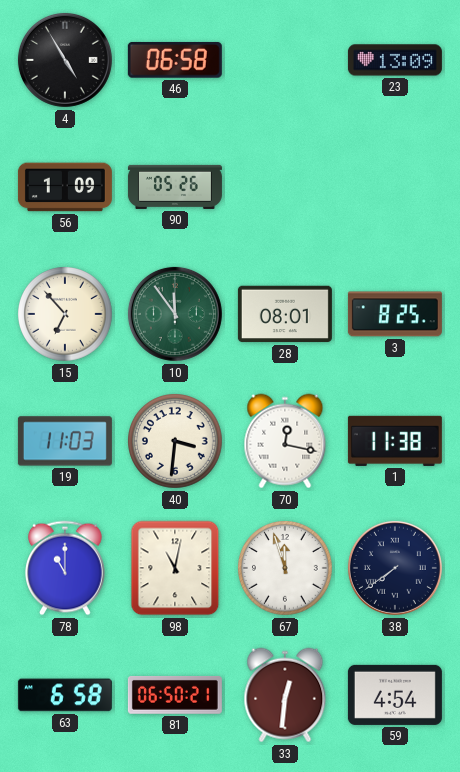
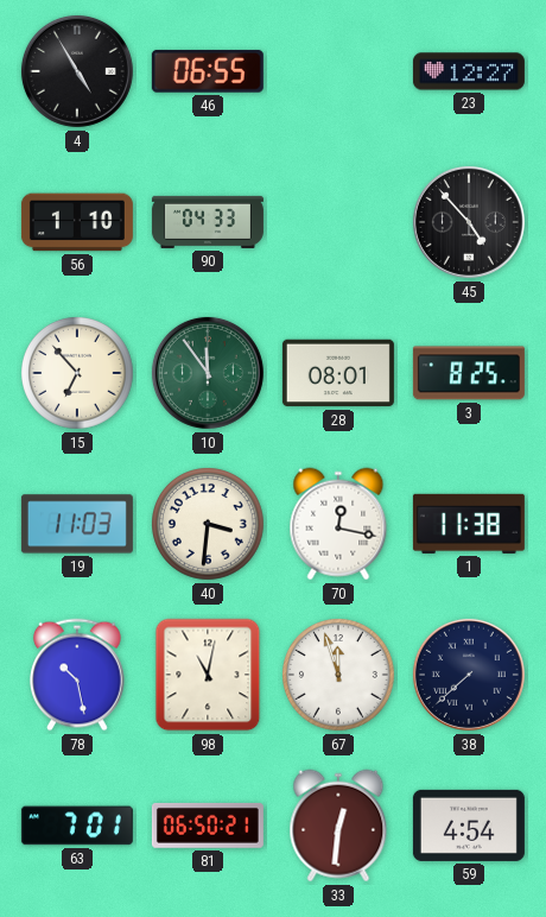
46: 06:58 -> 06:55
23: 13:09 -> 12:27
56: 1:09 -> 1:10
90: 05:26 -> 04:33
45: none -> 4:53
78: 11:00 -> 10:28
38: 7:39 -> 7:38
63: 6:58 -> 7:01
